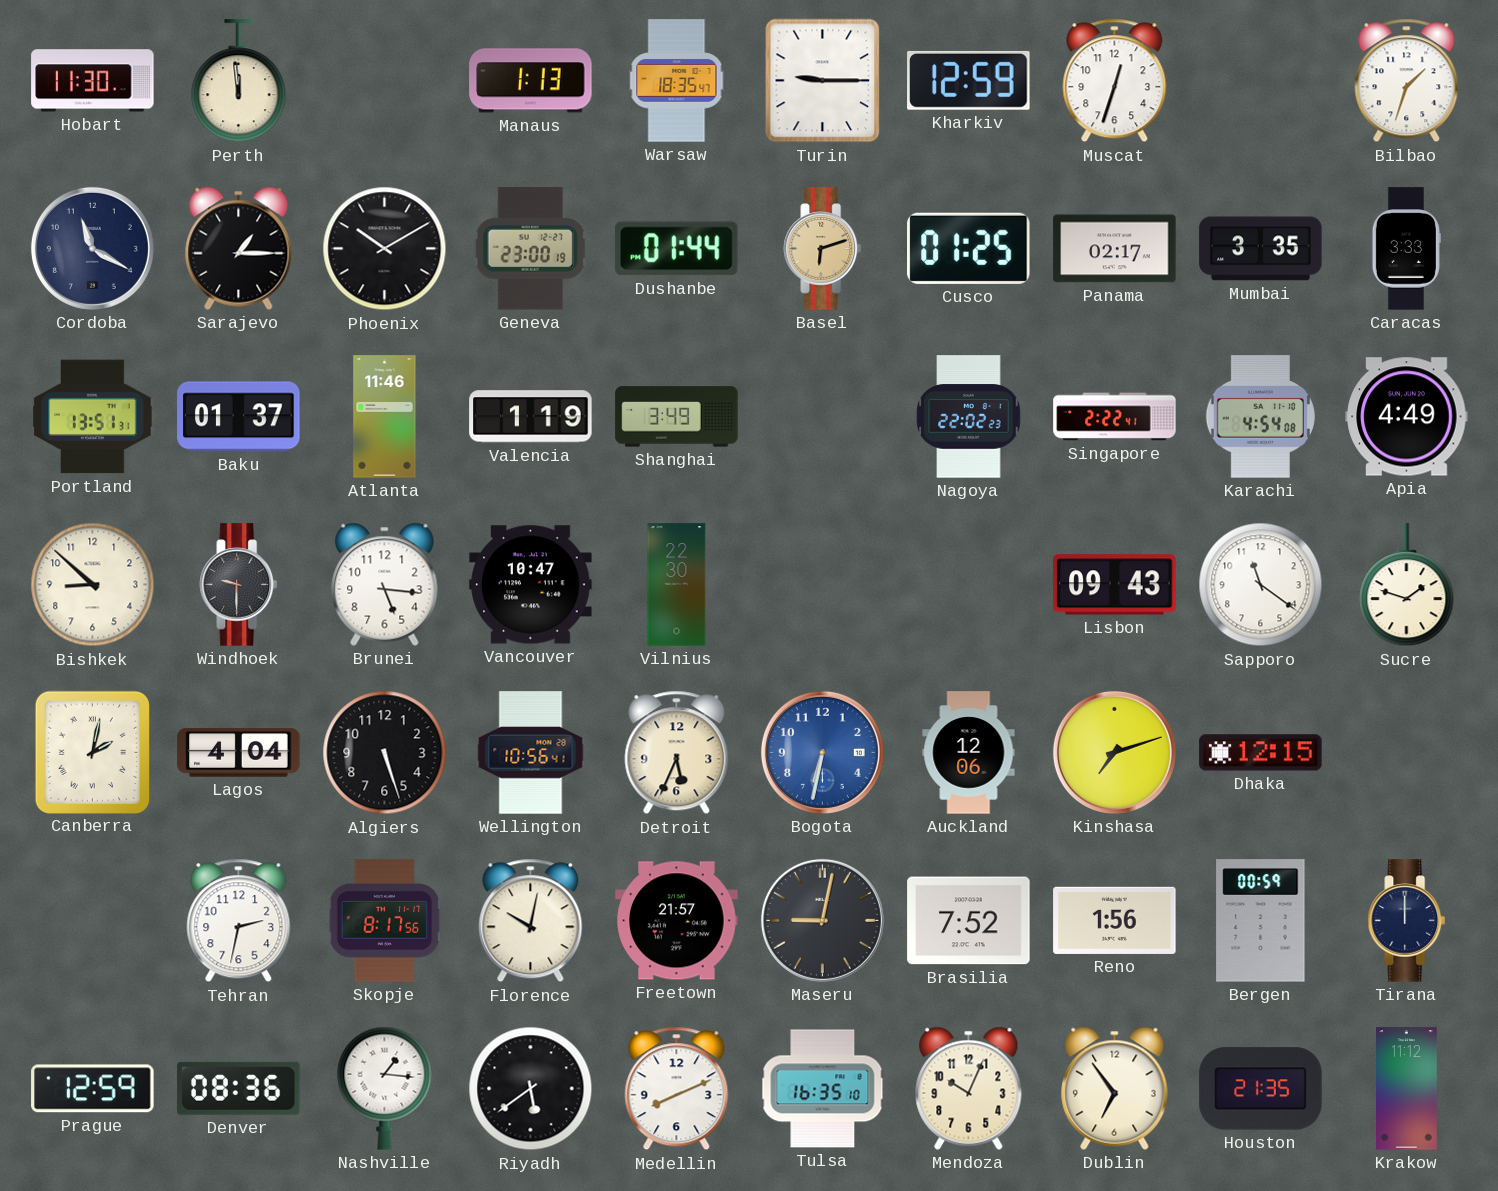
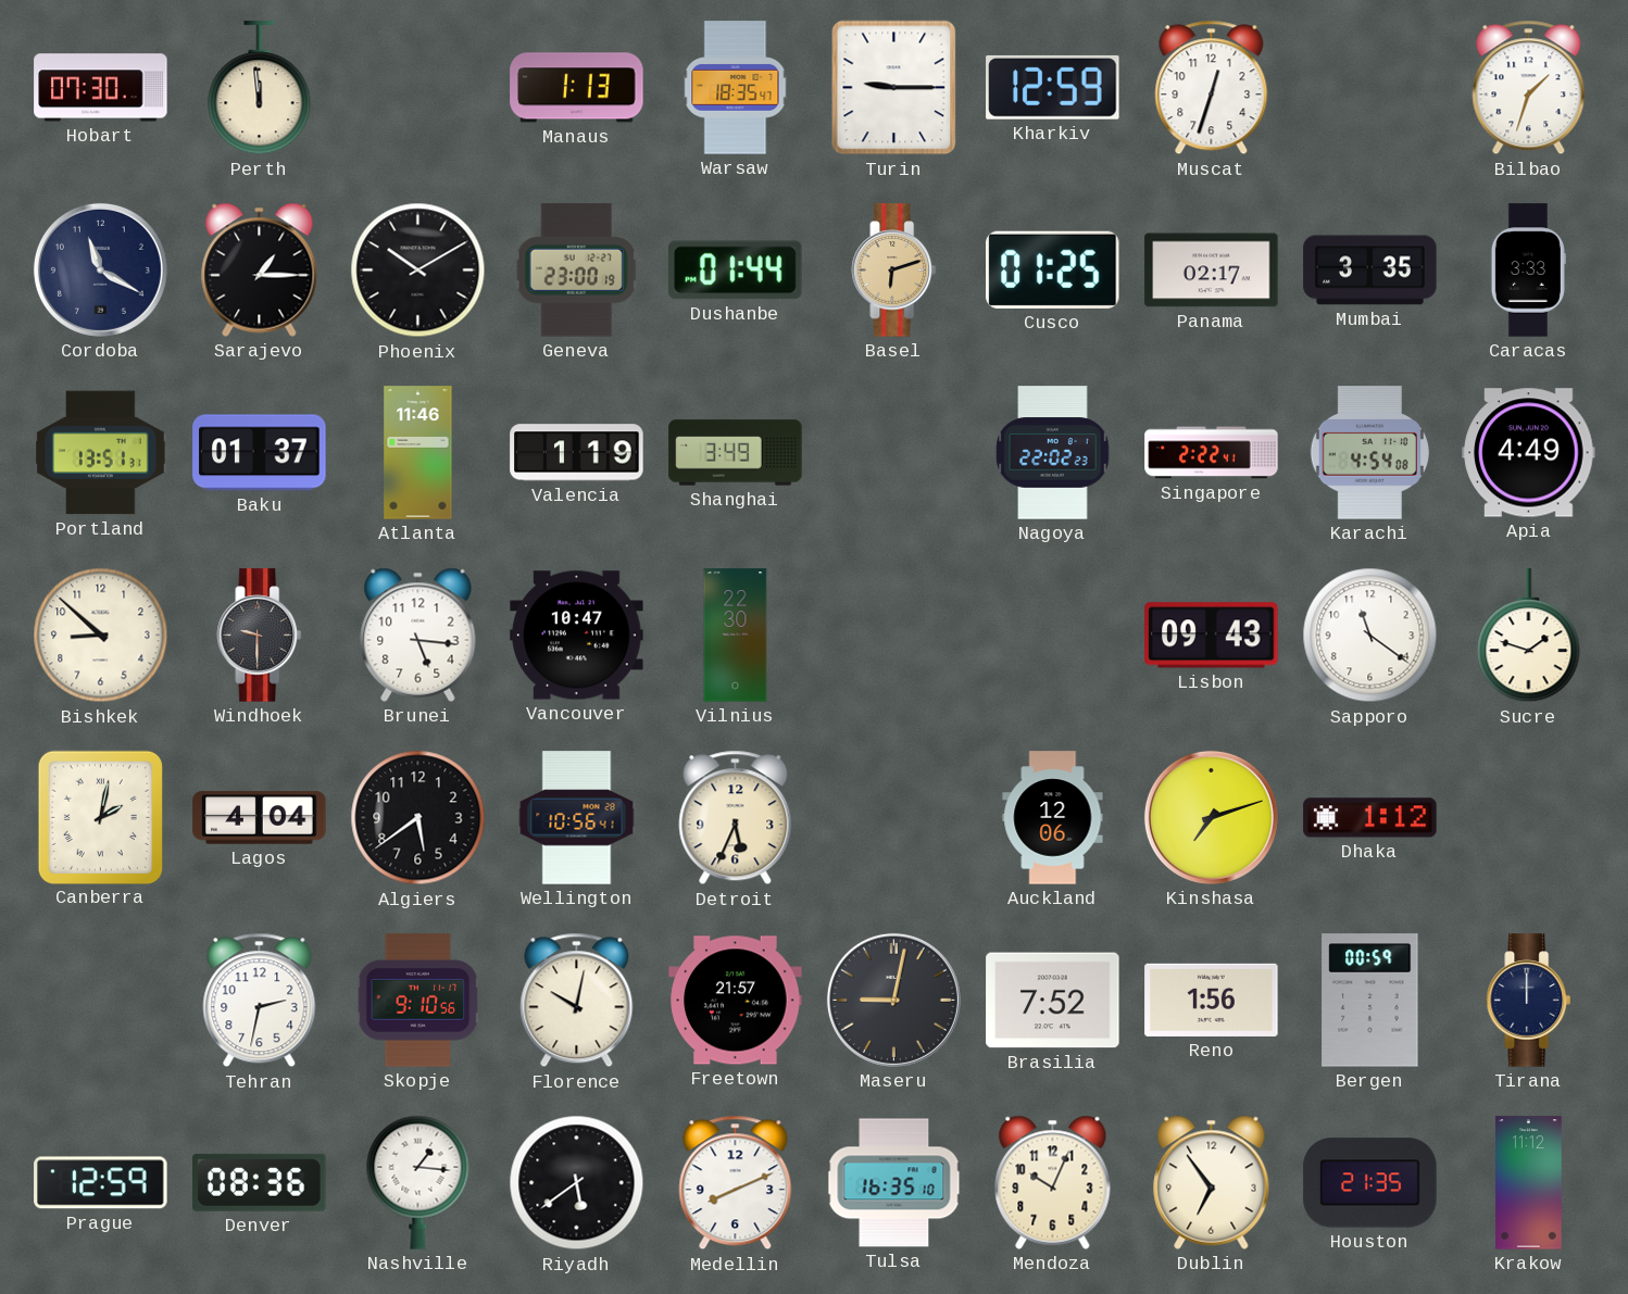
Hobart: 11:30 -> 07:30
Algiers: 5:27 -> 5:39
Bogota: 6:32 -> none
Dhaka: 12:15 -> 1:12
Skopje: 8:17 -> 9:10
